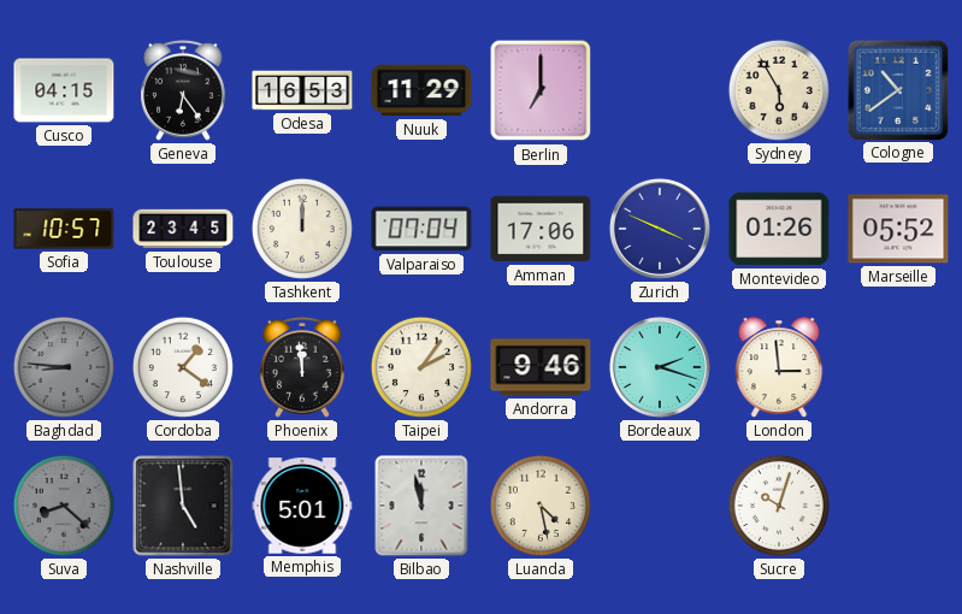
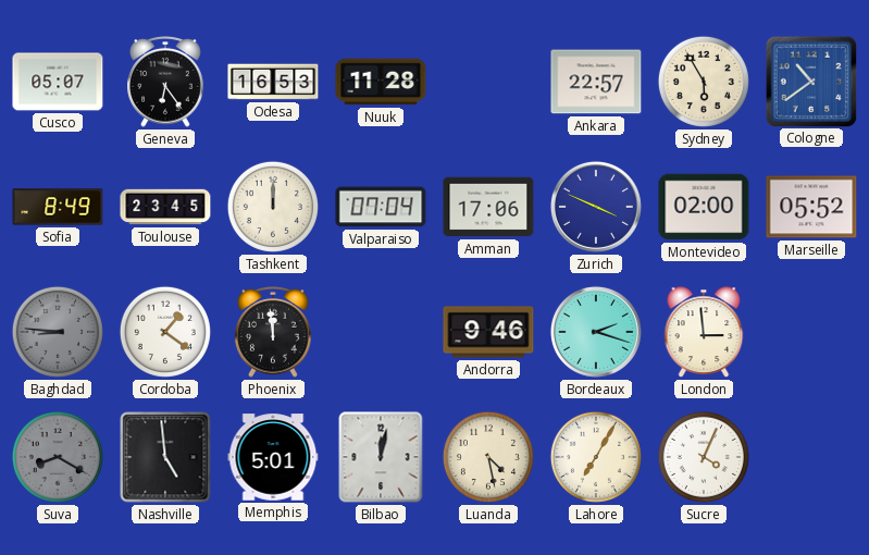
Cusco: 04:15 -> 05:07
Nuuk: 11:29 -> 11:28
Berlin: 7:00 -> none
Ankara: none -> 22:57
Sofia: 10:57 -> 8:49
Montevideo: 01:26 -> 02:00
Taipei: 2:06 -> none
Suva: 8:22 -> 8:20
Bilbao: 11:58 -> 12:02
Lahore: none -> 7:05
Sucre: 10:03 -> 4:04
